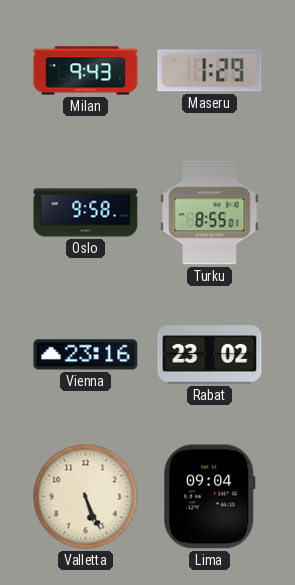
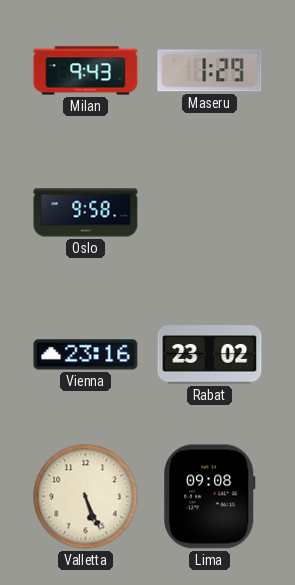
Turku: 8:55 -> none
Lima: 09:04 -> 09:08
